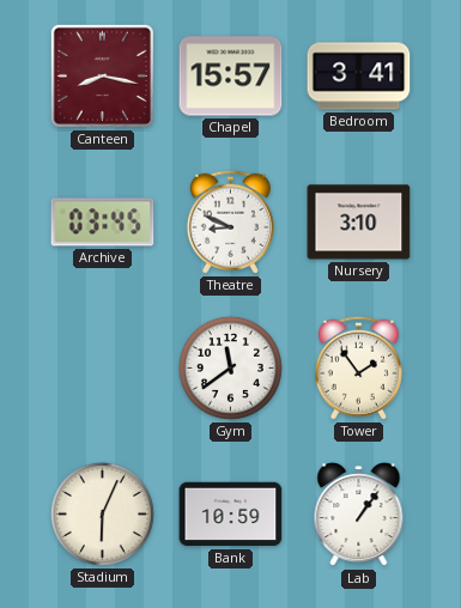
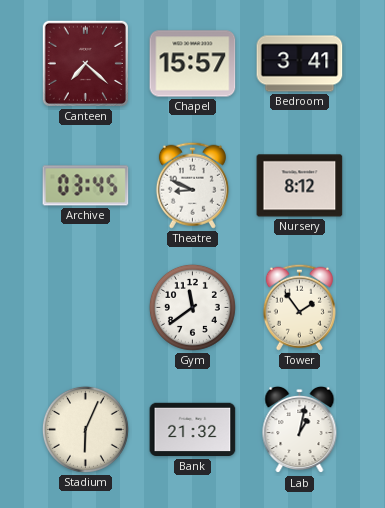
Canteen: 8:17 -> 7:22
Nursery: 3:10 -> 8:12
Bank: 10:59 -> 21:32
Lab: 1:06 -> 1:02
